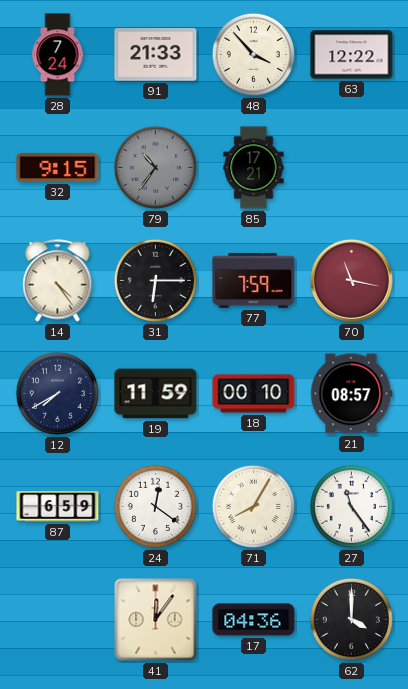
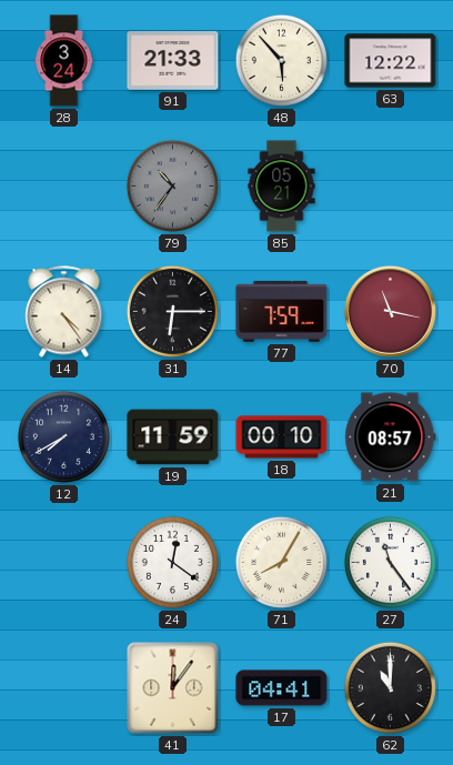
28: 7:24 -> 3:24
48: 3:53 -> 5:53
32: 9:15 -> none
85: 17:21 -> 05:21
87: 6:59 -> none
17: 04:36 -> 04:41
62: 4:00 -> 11:00
